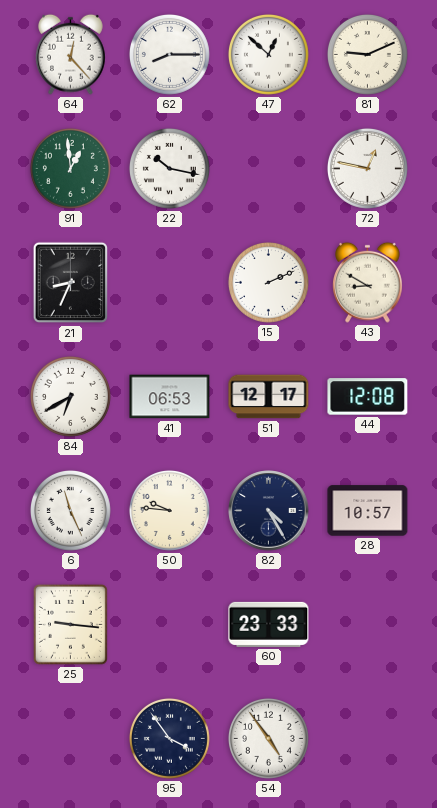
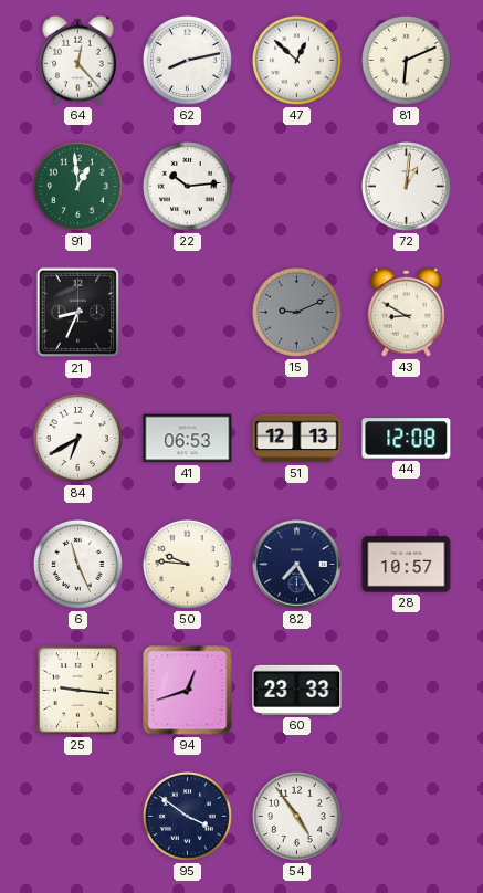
62: 8:15 -> 8:13
81: 9:11 -> 6:11
22: 10:17 -> 10:14
72: 12:47 -> 1:01
15: 2:11 -> 9:11
15 dial: white -> grey
51: 12:17 -> 12:13
82: 4:25 -> 7:25
94: none -> 12:42
95: 3:54 -> 3:51
